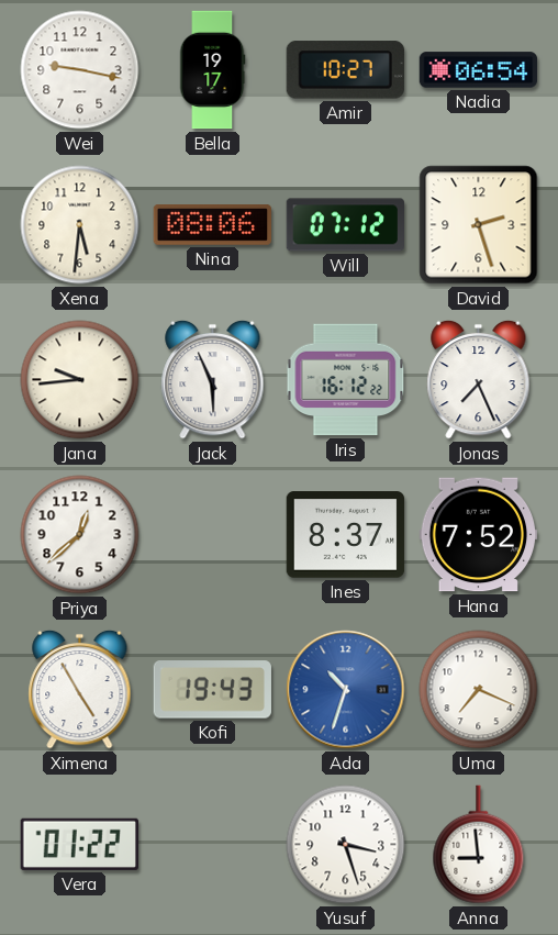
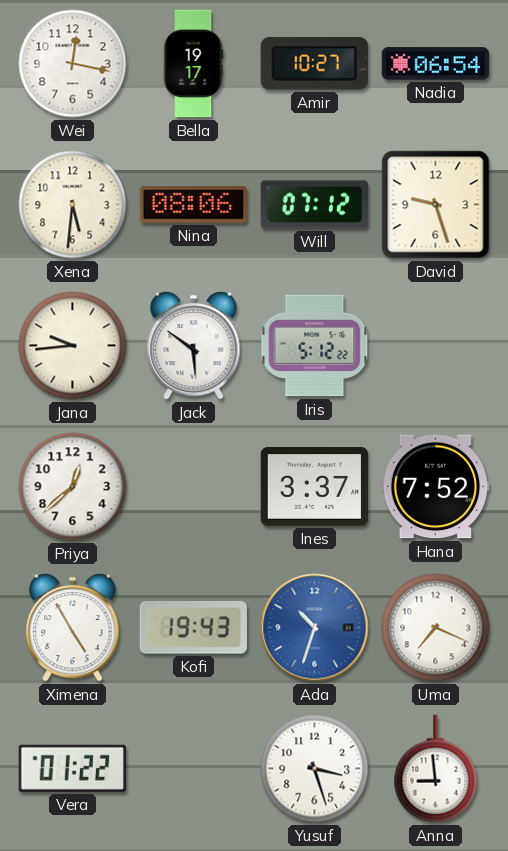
Wei: 9:17 -> 12:17
David: 2:27 -> 9:27
Jack: 5:56 -> 5:51
Iris: 16:12 -> 5:12
Jonas: 7:26 -> none
Ines: 8:37 -> 3:37
